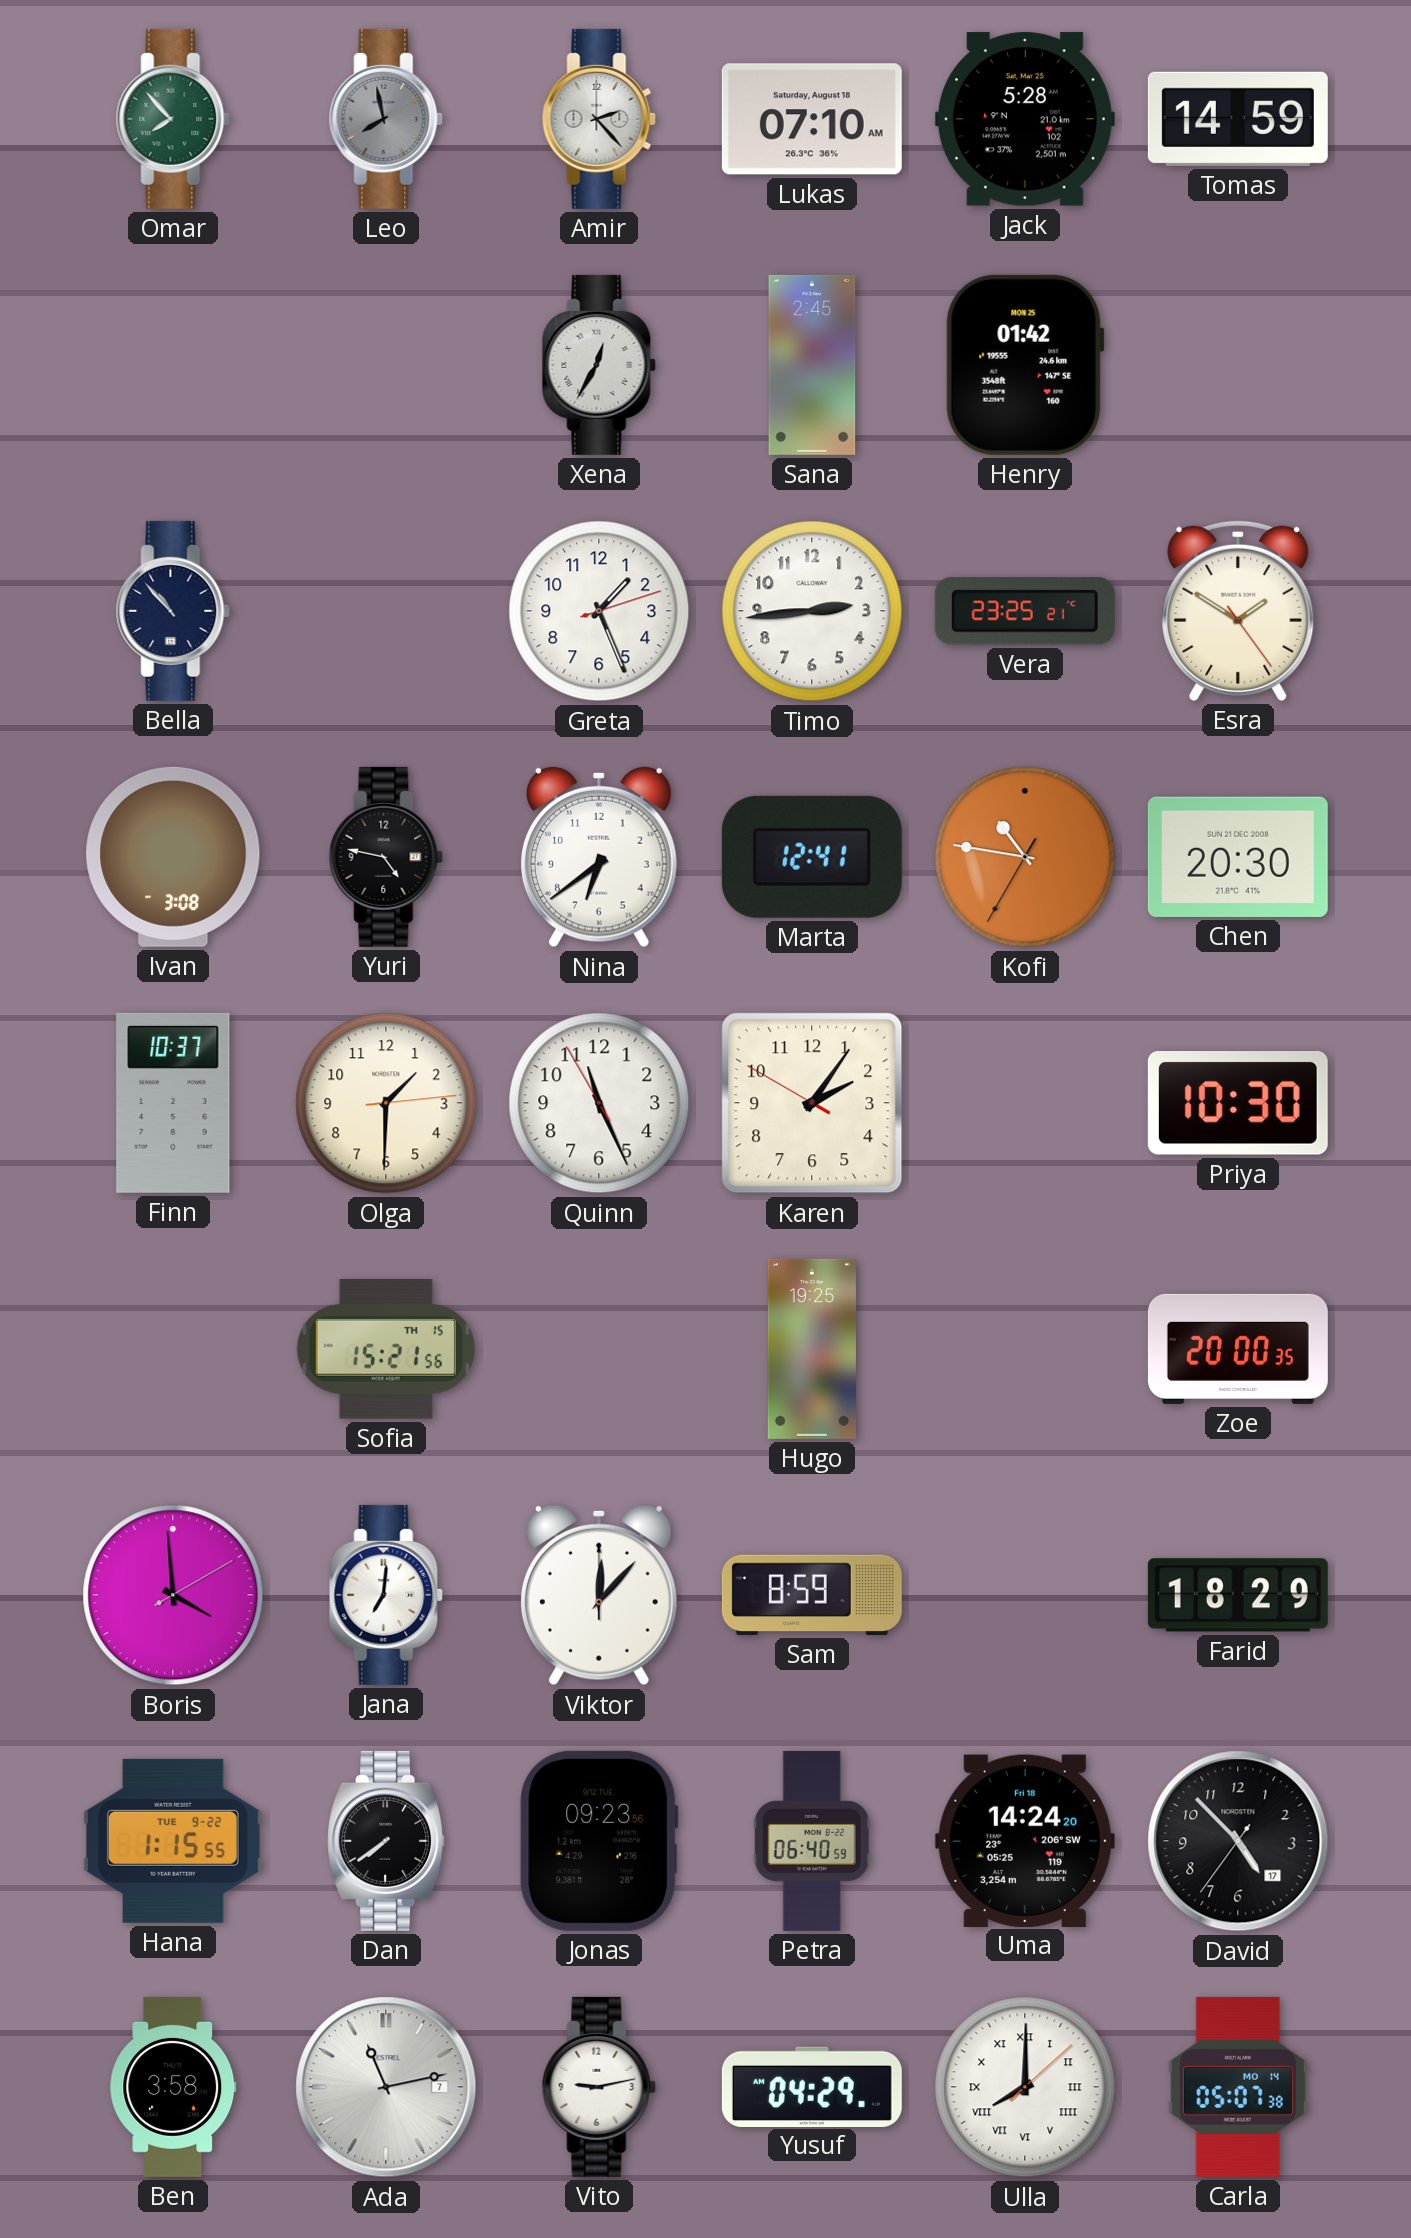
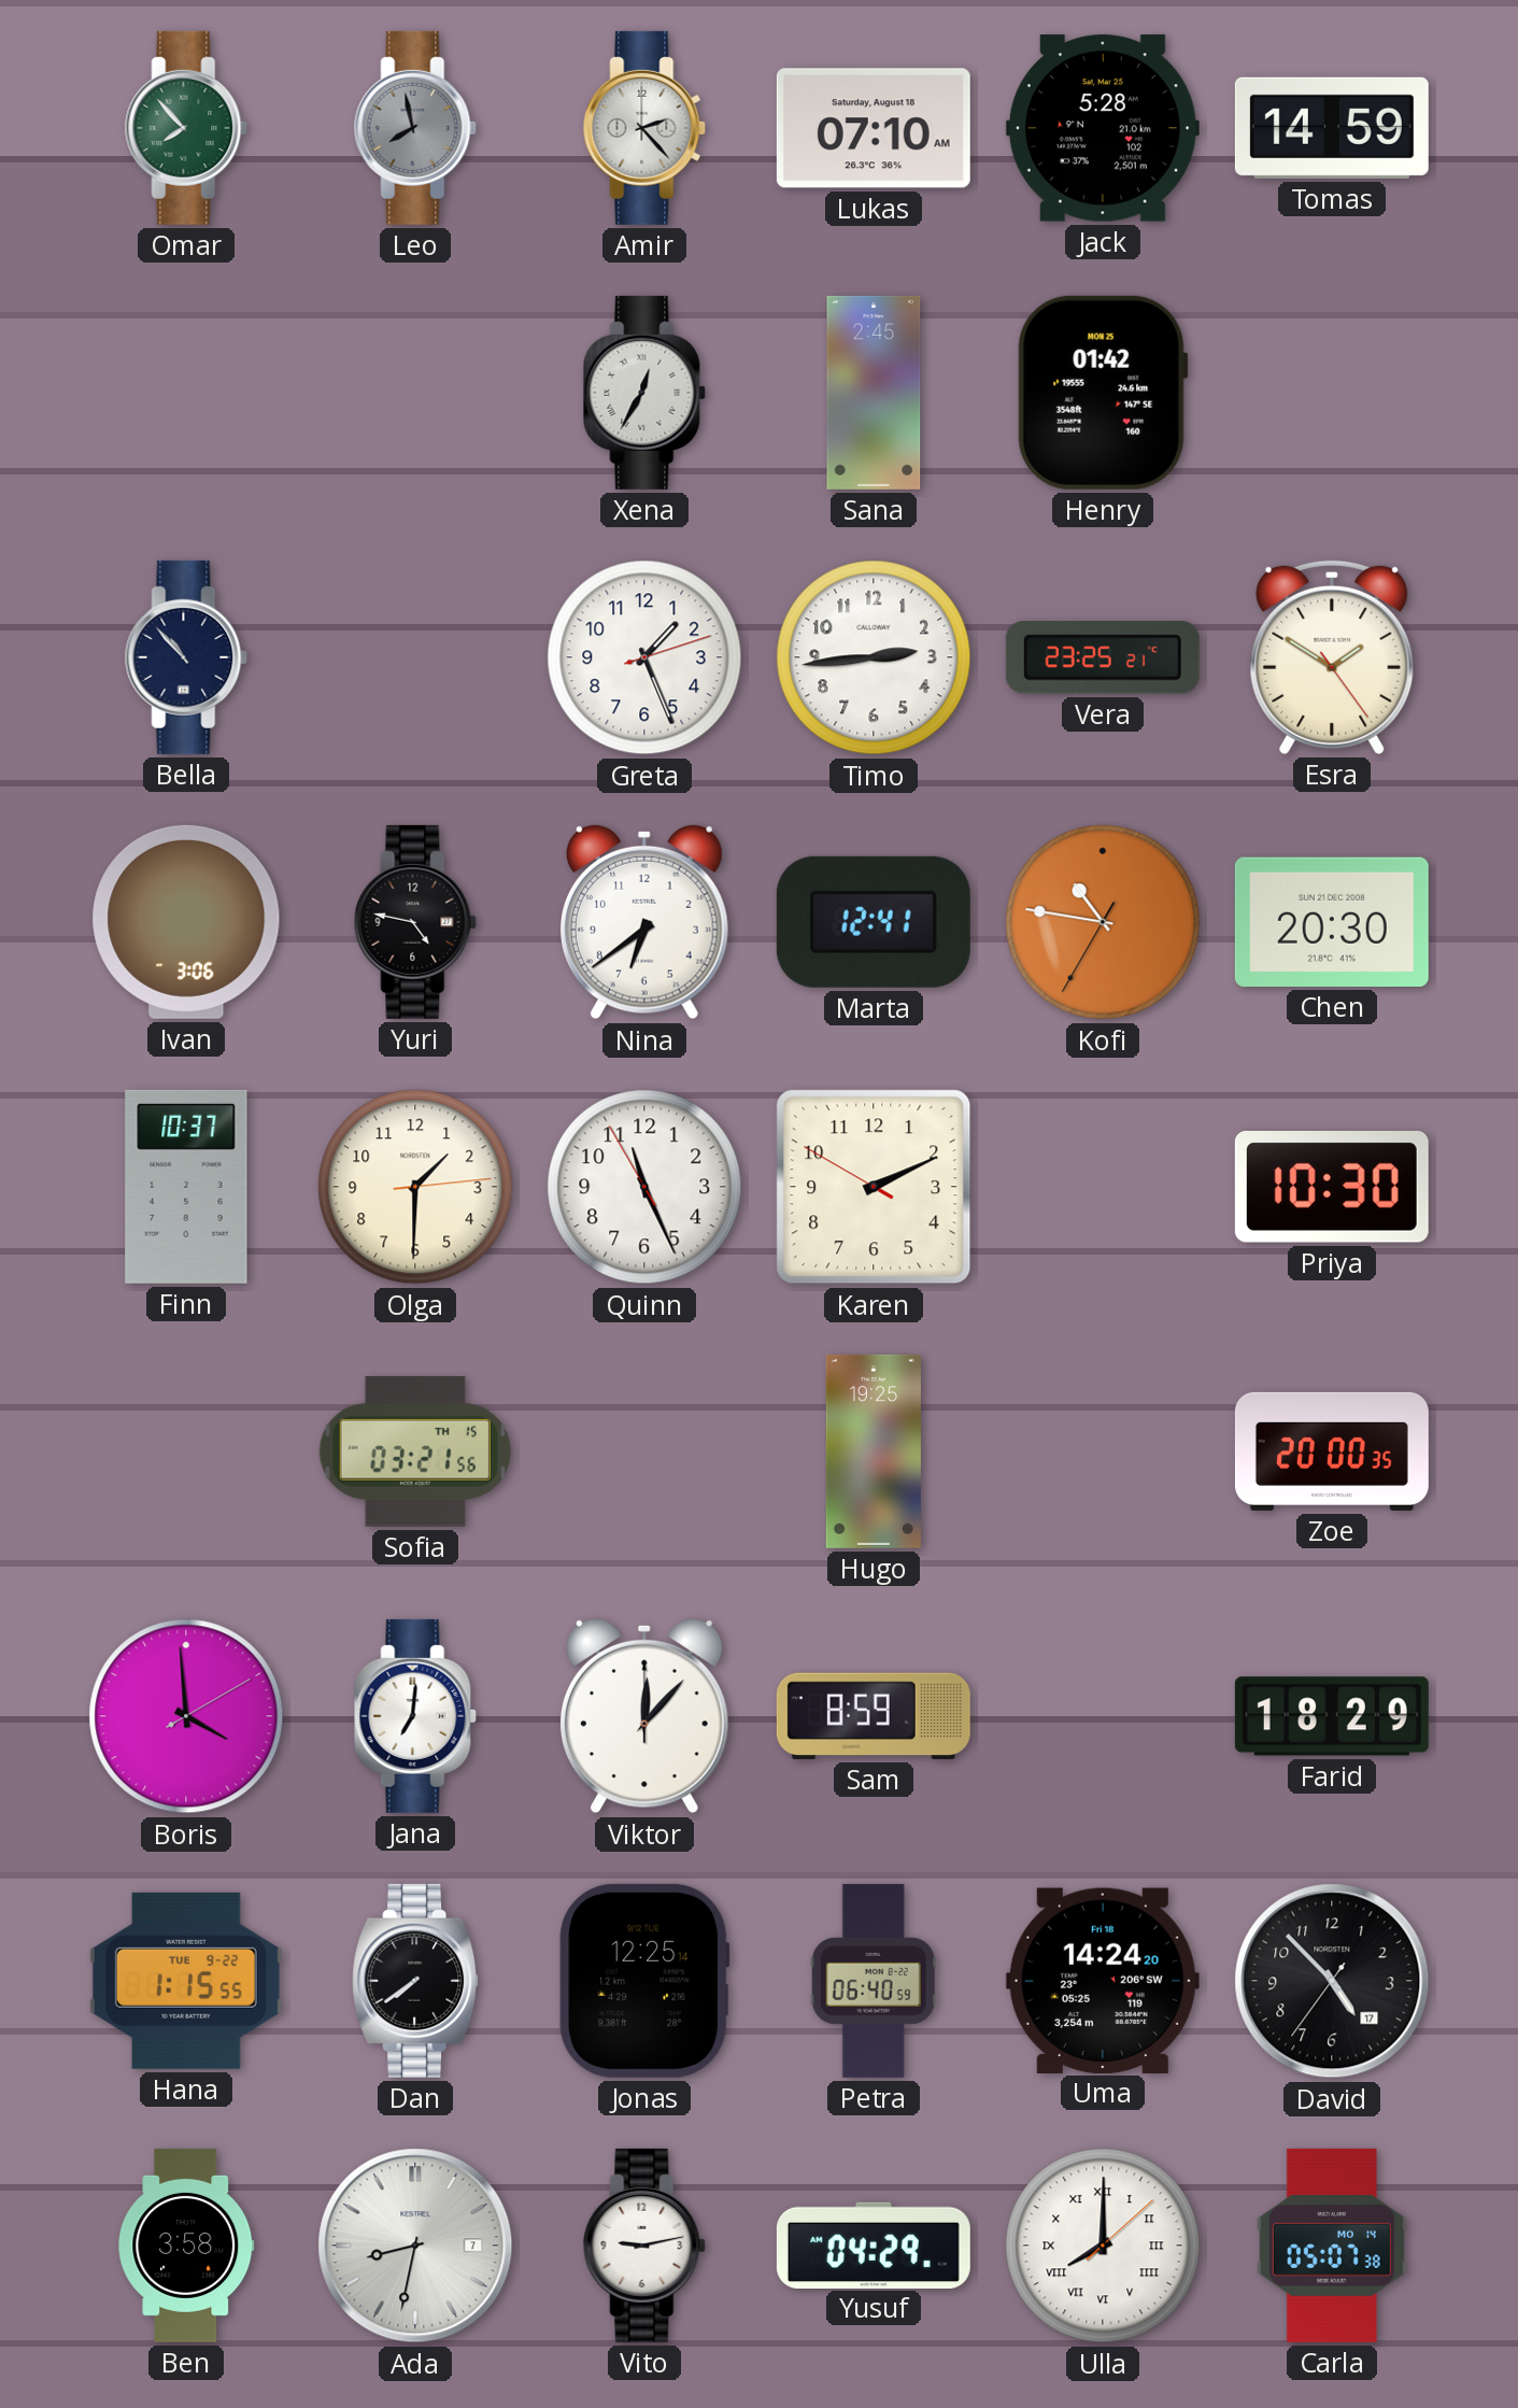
Ivan: 3:08 -> 3:06
Karen: 2:05 -> 2:10
Sofia: 15:21 -> 03:21
Jonas: 09:23 -> 12:25
Ada: 11:13 -> 8:32
